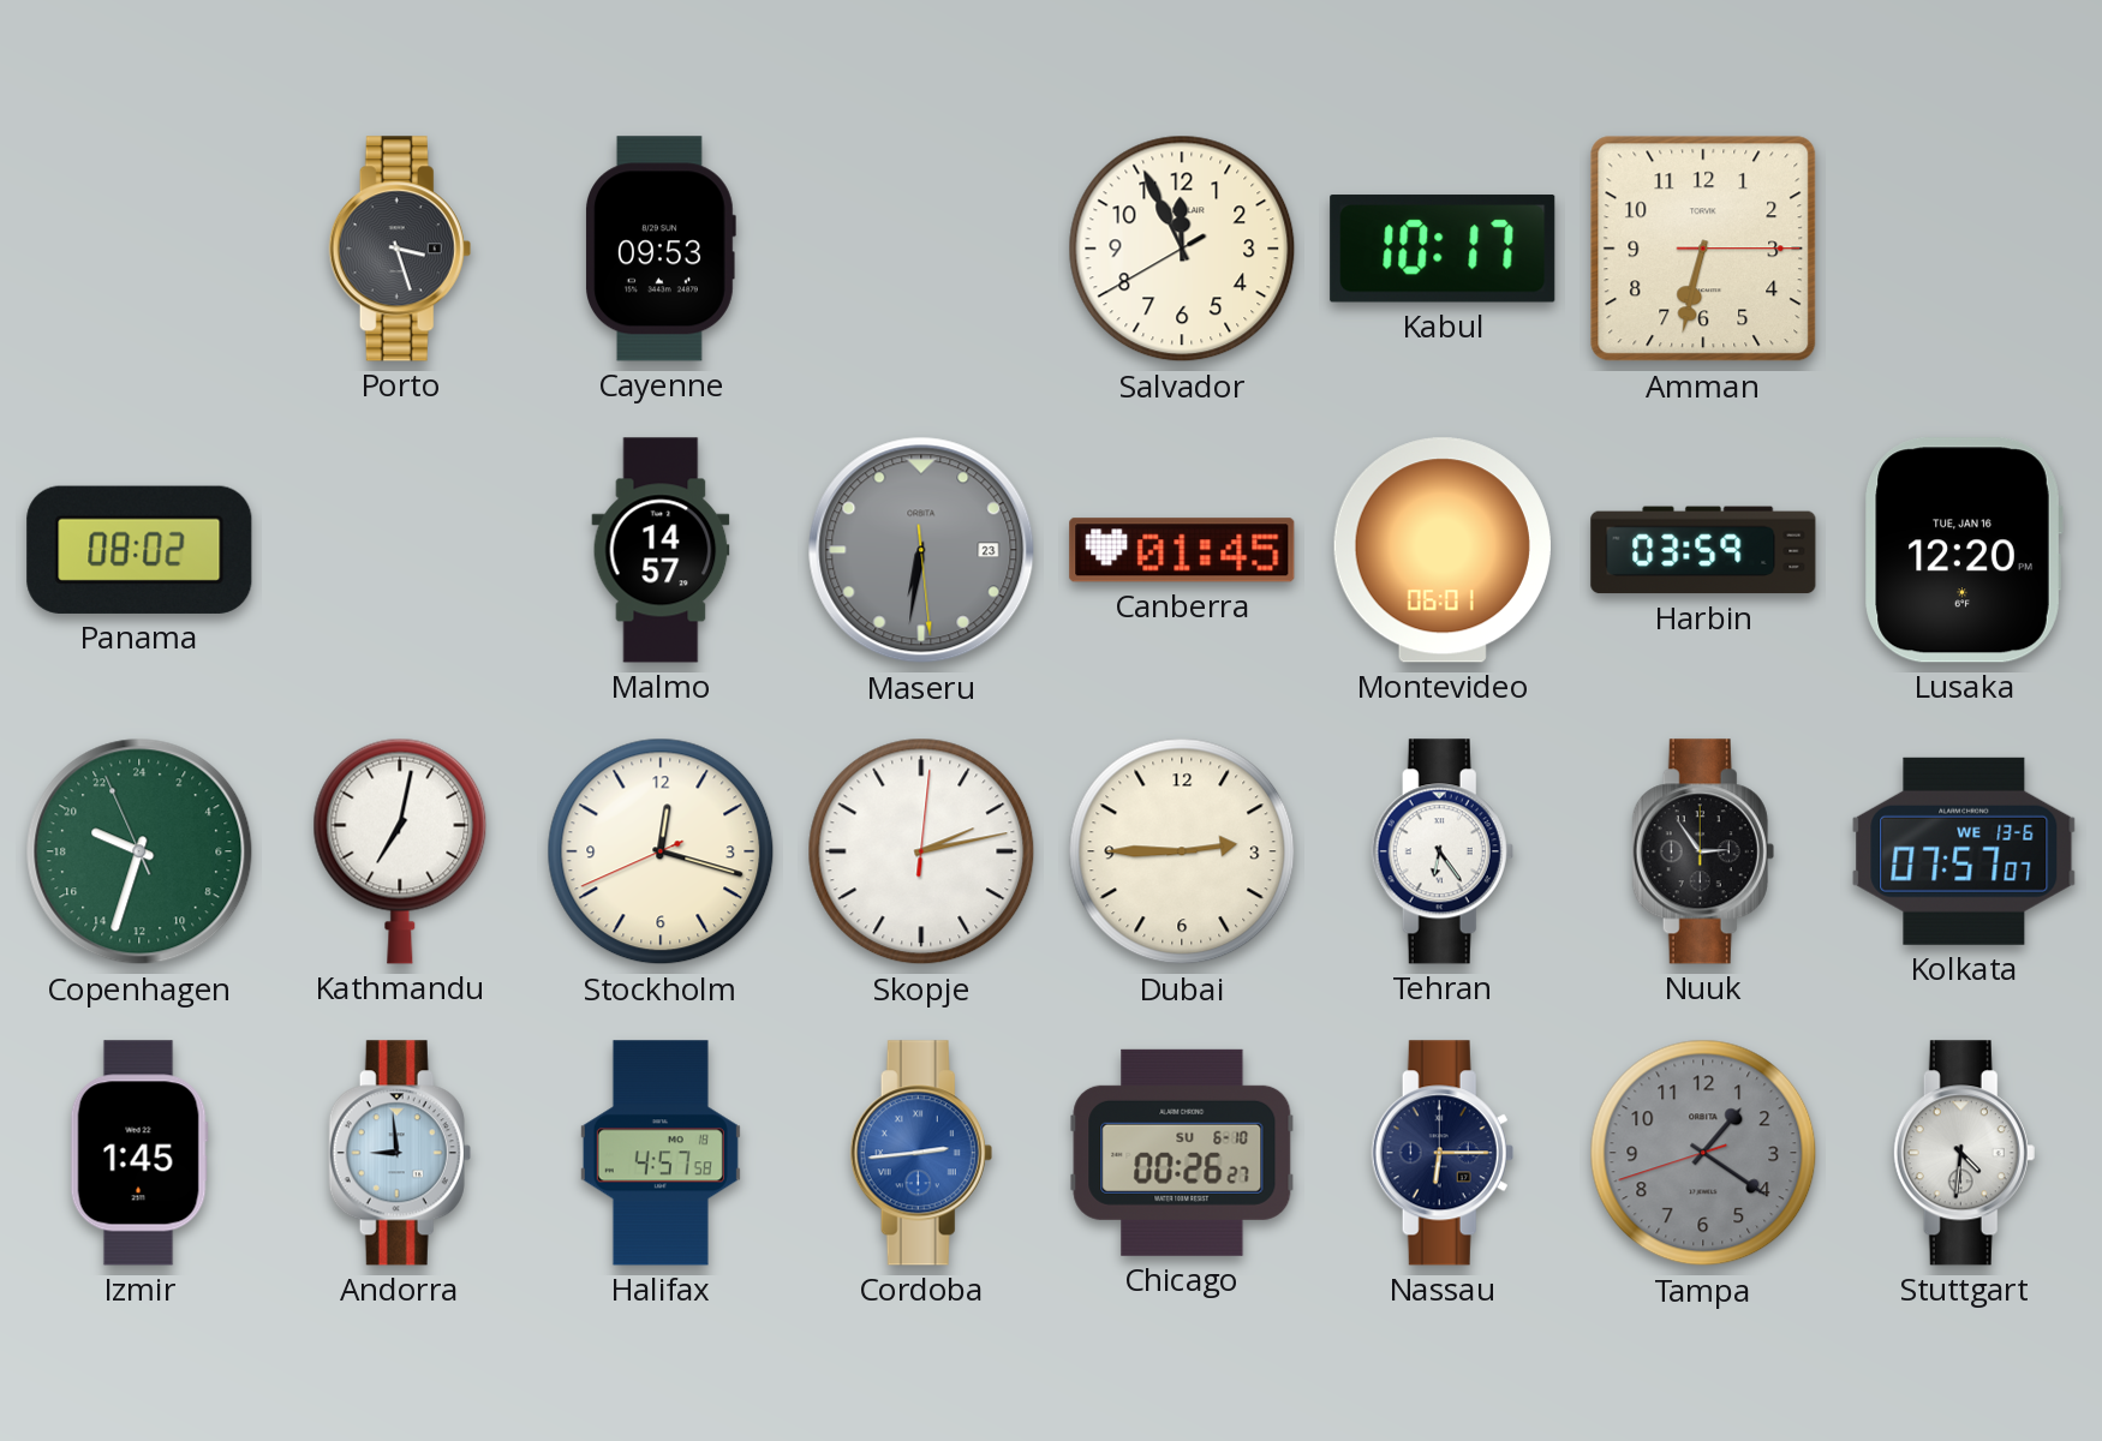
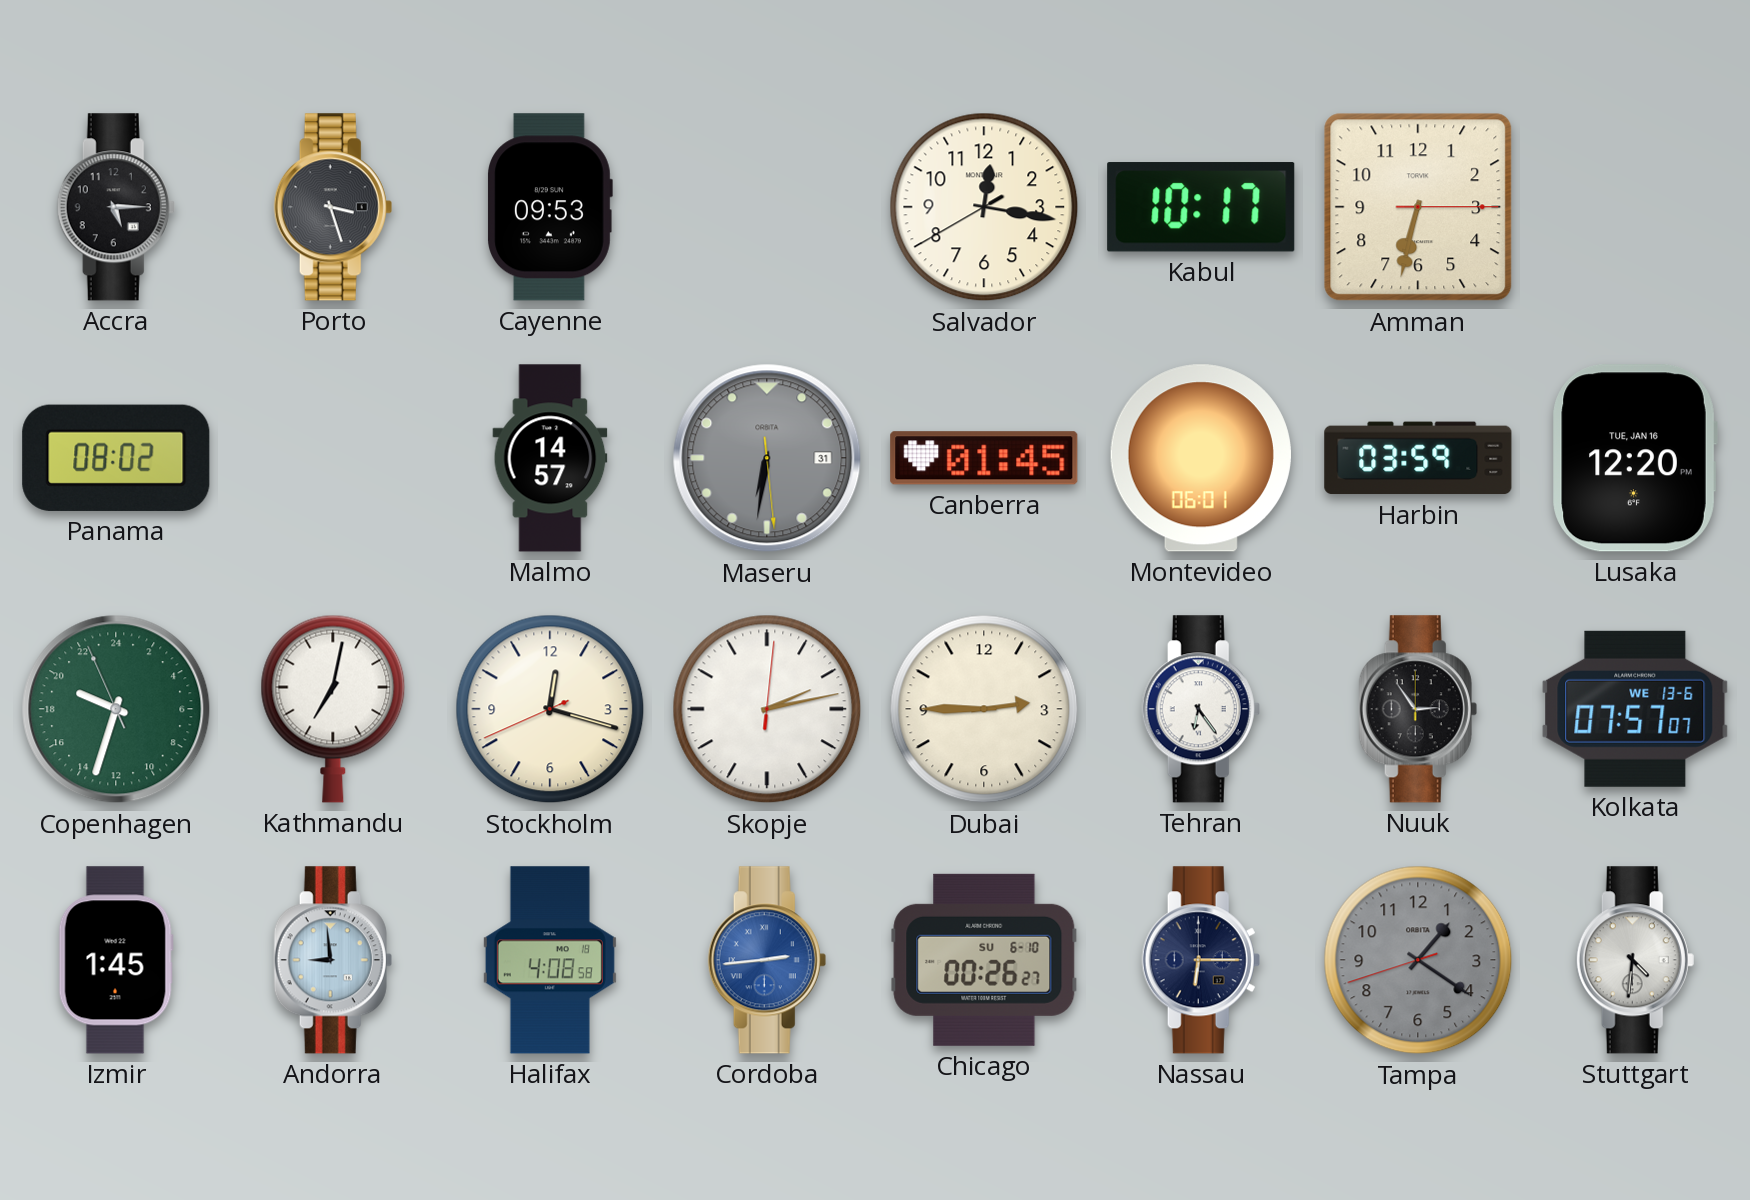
Accra: none -> 5:15
Salvador: 11:55 -> 12:16
Maseru date: 23 -> 31
Halifax: 4:57 -> 4:08
